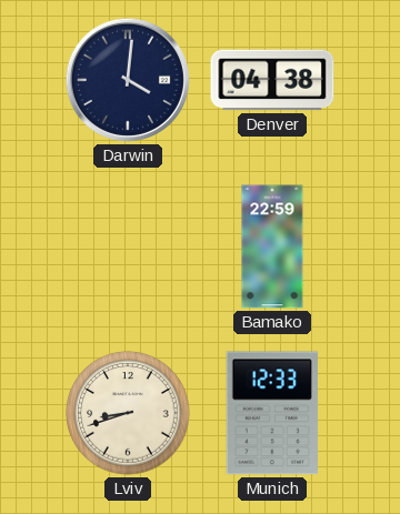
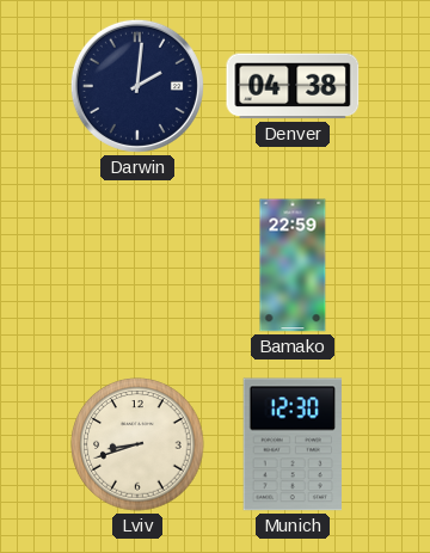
Darwin: 4:01 -> 2:01
Munich: 12:33 -> 12:30
